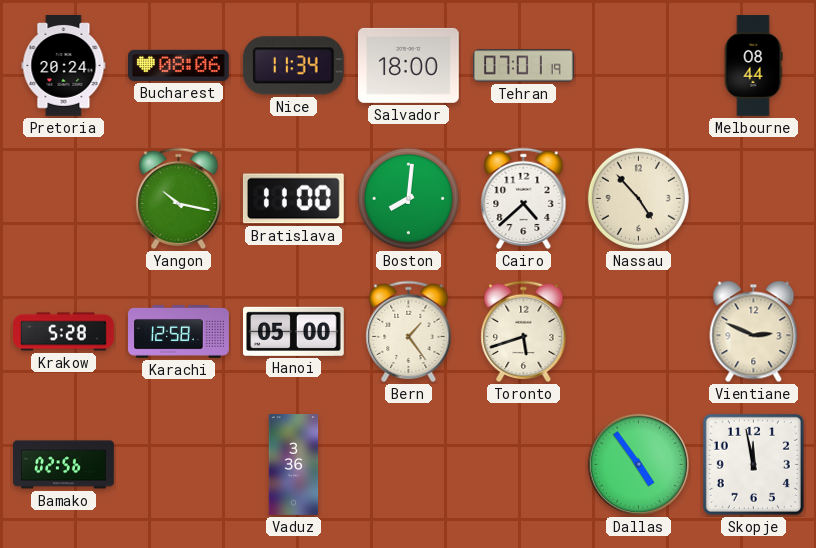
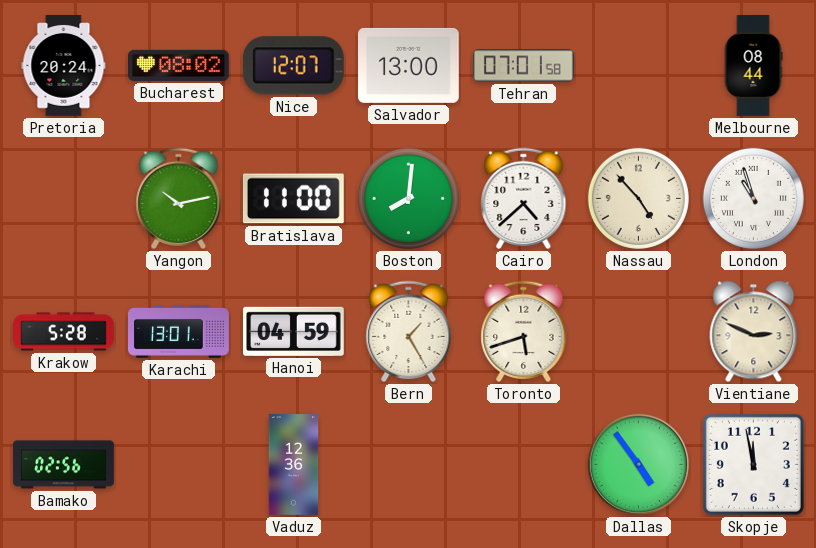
Bucharest: 08:06 -> 08:02
Nice: 11:34 -> 12:07
Salvador: 18:00 -> 13:00
Tehran: 07:01:19 -> 07:01:58
Yangon: 10:17 -> 10:13
London: none -> 10:57
Karachi: 12:58 -> 13:01
Hanoi: 05:00 -> 04:59
Bern: 1:24 -> 1:25
Vaduz: 3:36 -> 12:36
